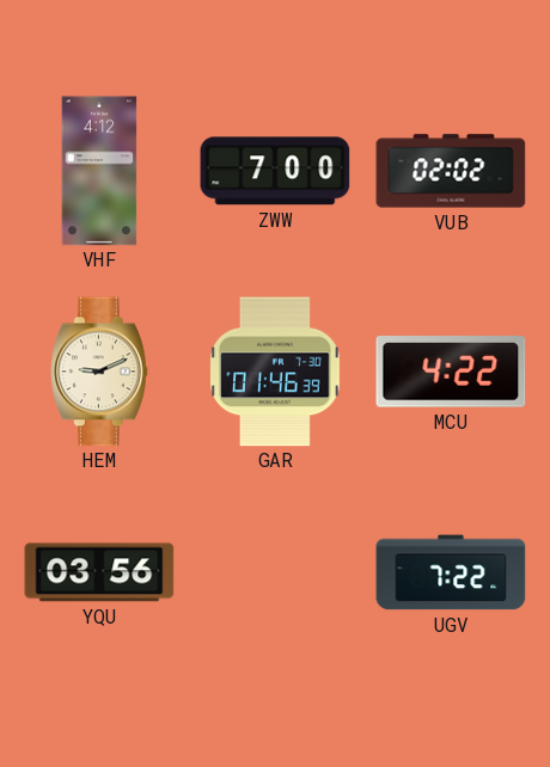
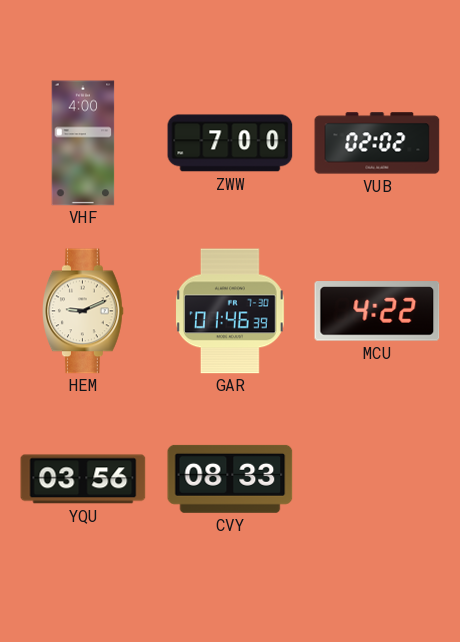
VHF: 4:12 -> 4:00
CVY: none -> 08:33
UGV: 7:22 -> none
